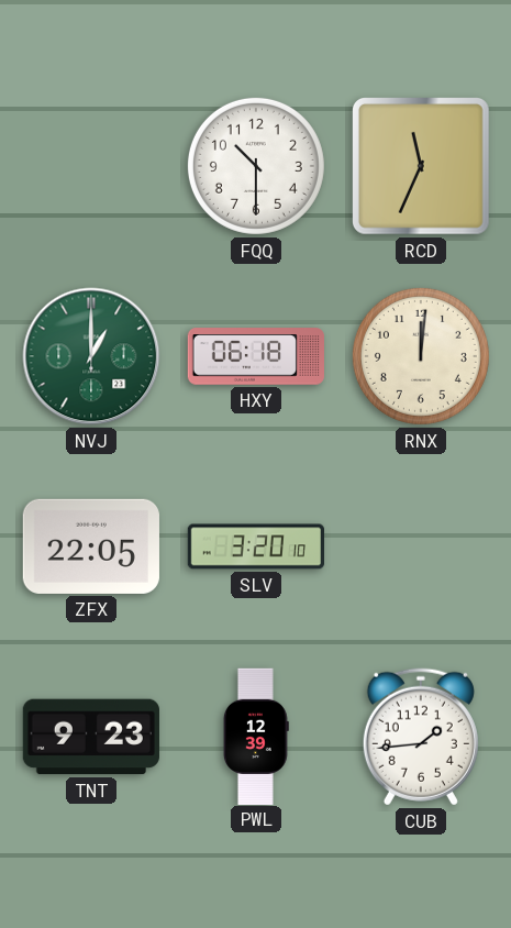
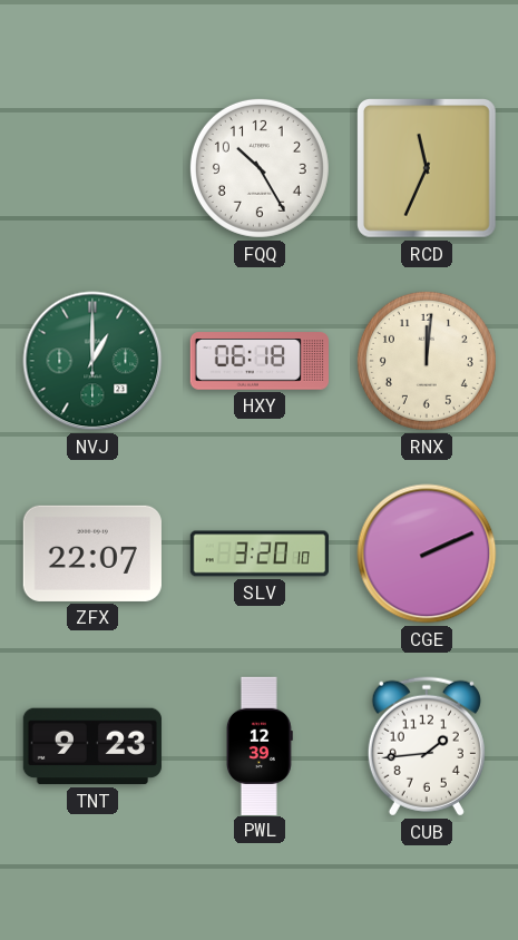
FQQ: 10:30 -> 10:25
ZFX: 22:05 -> 22:07
CGE: none -> 2:11
